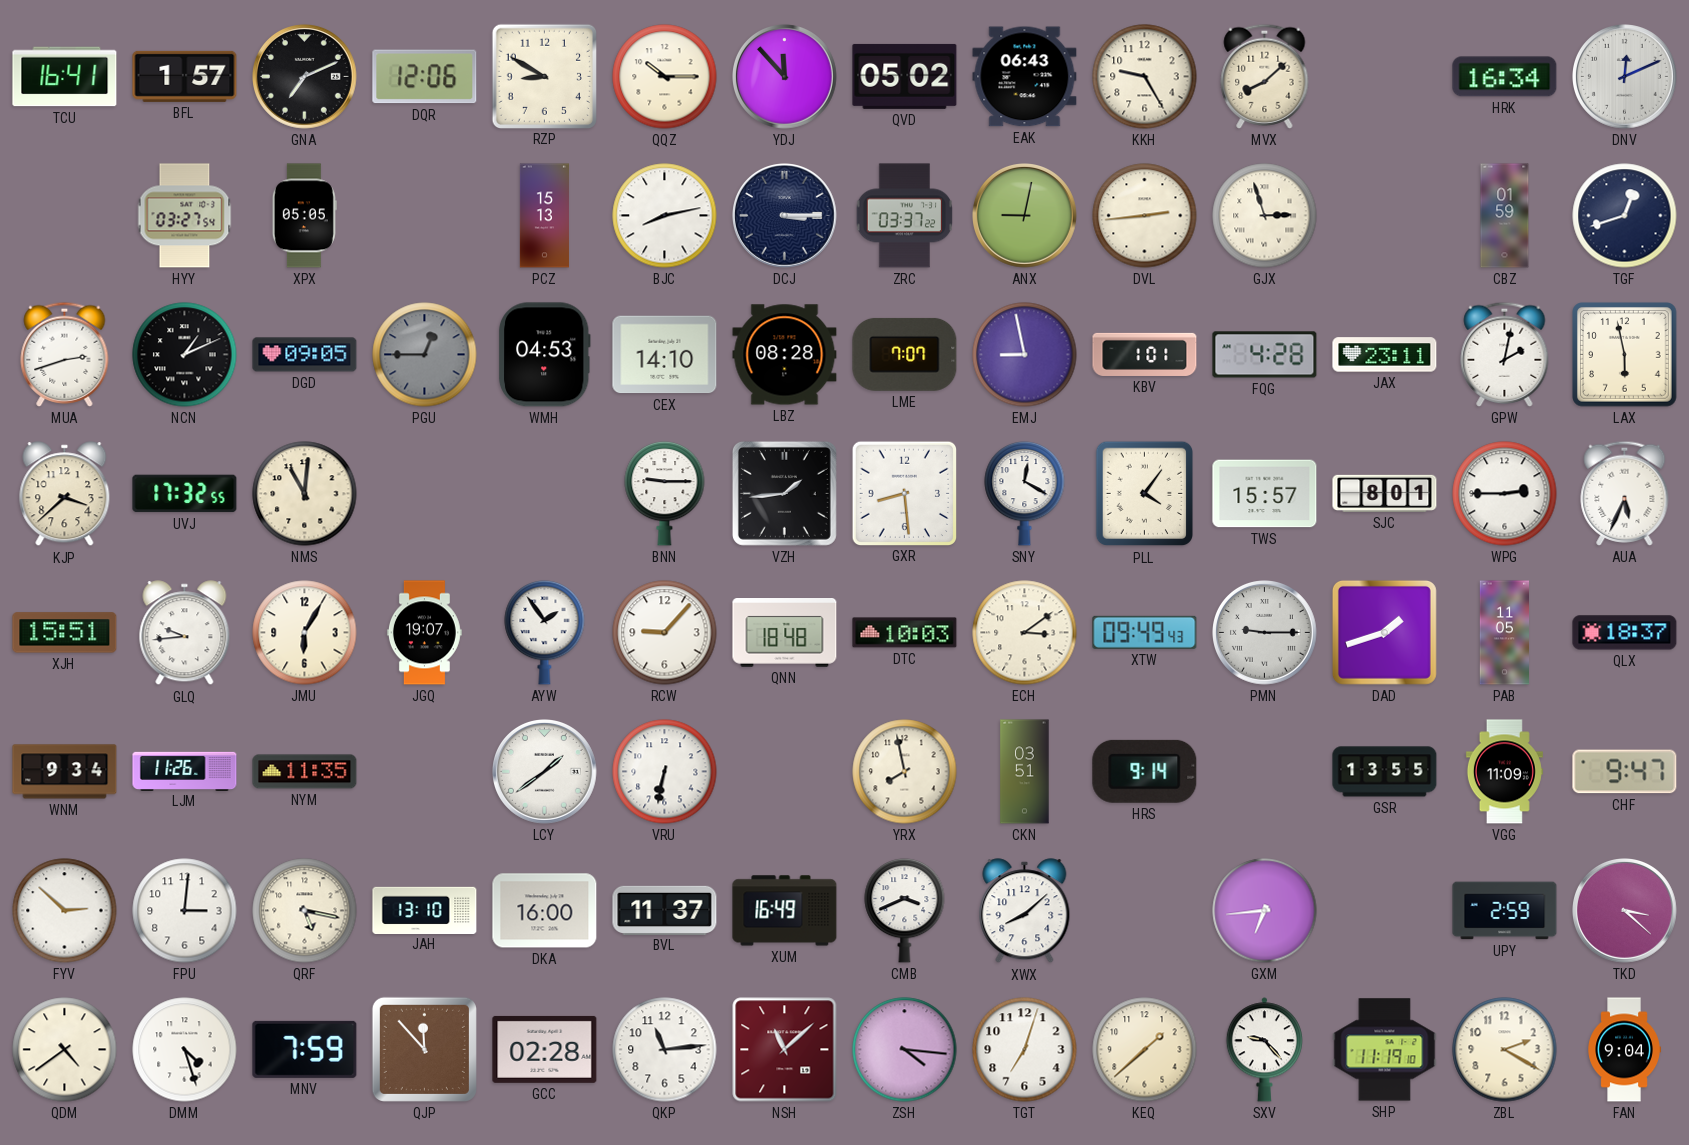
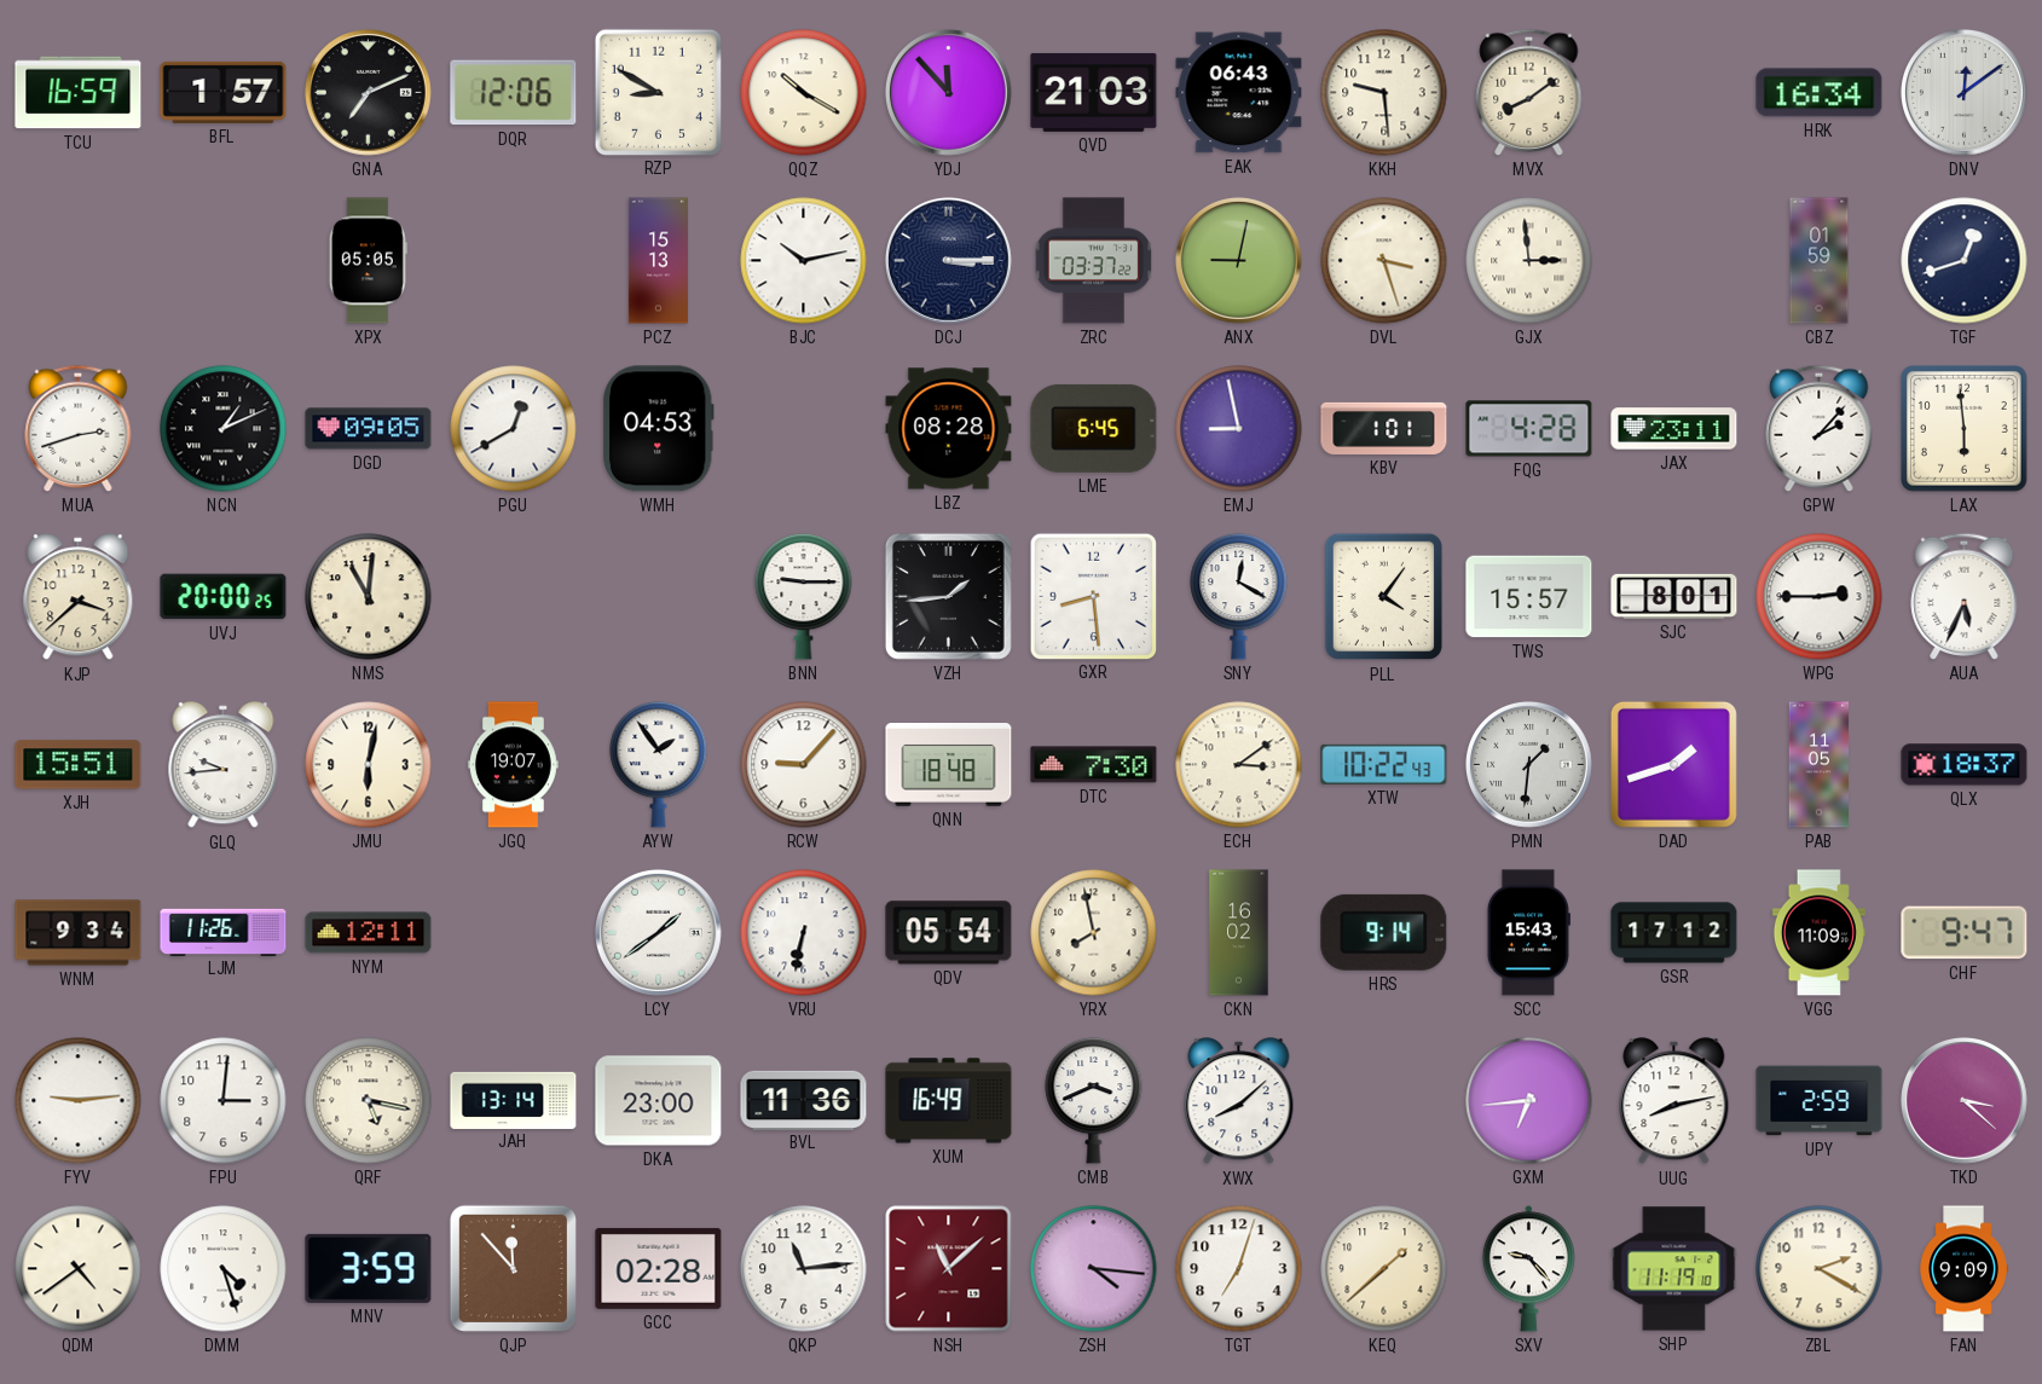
TCU: 16:41 -> 16:59
QQZ: 10:15 -> 10:20
QVD: 05:02 -> 21:03
KKH: 9:25 -> 9:29
MVX: 8:08 -> 8:09
DNV: 12:11 -> 12:09
HYY: 03:27 -> none
BJC: 8:13 -> 10:13
DVL: 2:44 -> 3:27
GJX: 2:57 -> 2:59
PGU: 12:45 -> 12:40
PGU dial: grey -> white
CEX: 14:10 -> none
LME: 7:07 -> 6:45
GPW: 2:02 -> 2:07
LAX: 5:58 -> 5:59
UVJ: 17:32 -> 20:00
JMU: 6:05 -> 6:02
DTC: 10:03 -> 7:30
XTW: 09:49 -> 10:22
PMN: 9:15 -> 1:31
NYM: 11:35 -> 12:11
QDV: none -> 05:54
CKN: 03:51 -> 16:02
SCC: none -> 15:43
GSR: 13:55 -> 17:12
FYV: 2:52 -> 9:14
JAH: 13:10 -> 13:14
DKA: 16:00 -> 23:00
BVL: 11:37 -> 11:36
UUG: none -> 8:13
MNV: 7:59 -> 3:59
FAN: 9:04 -> 9:09
